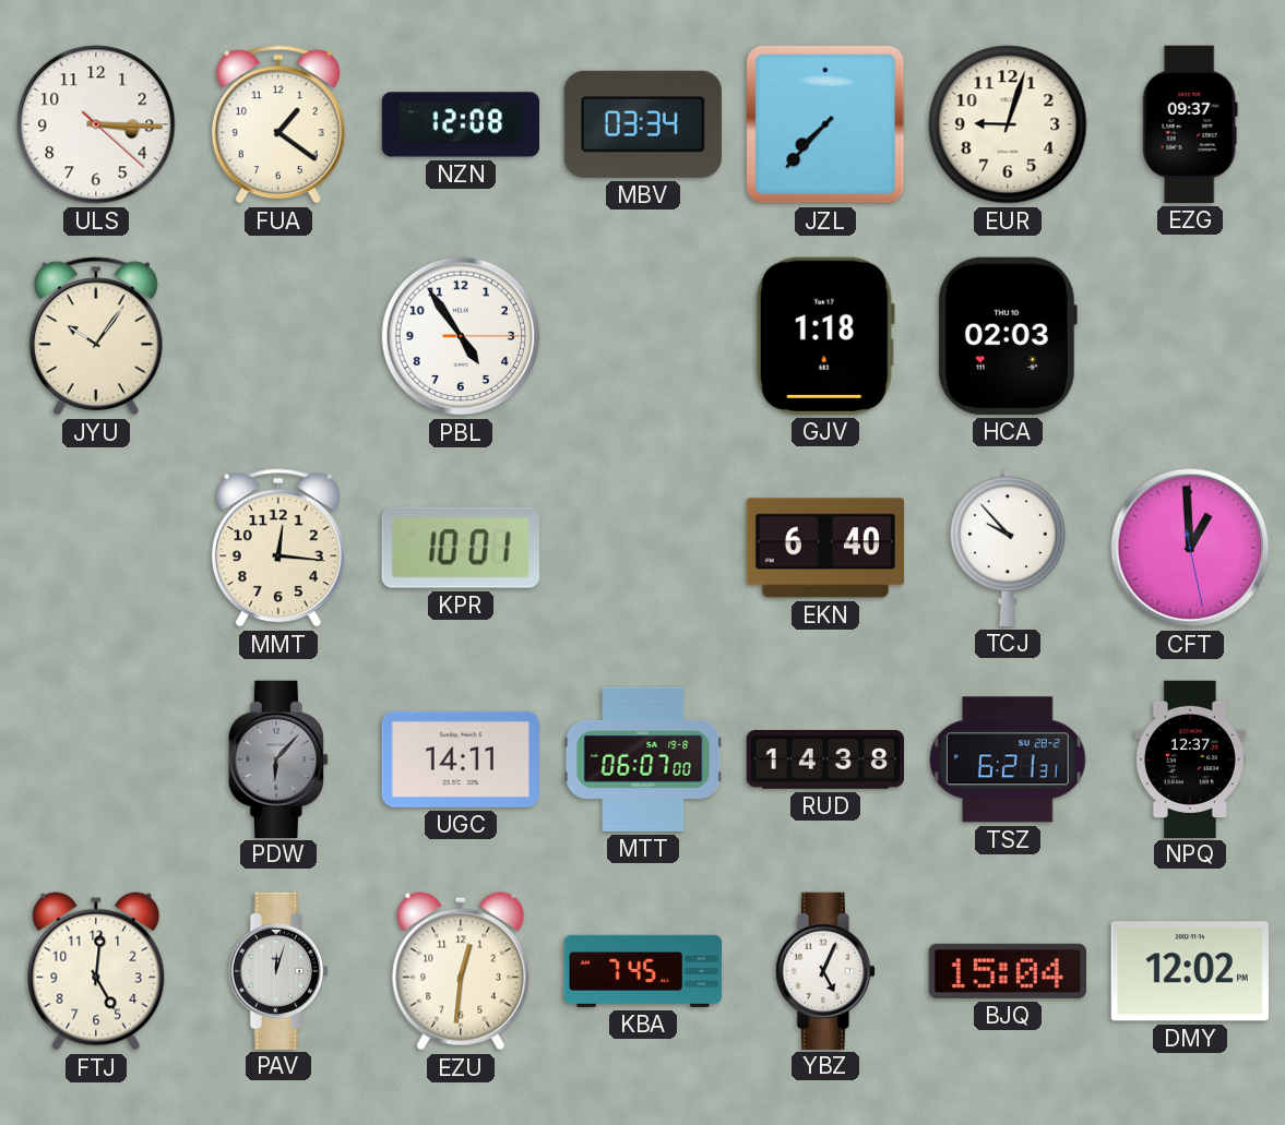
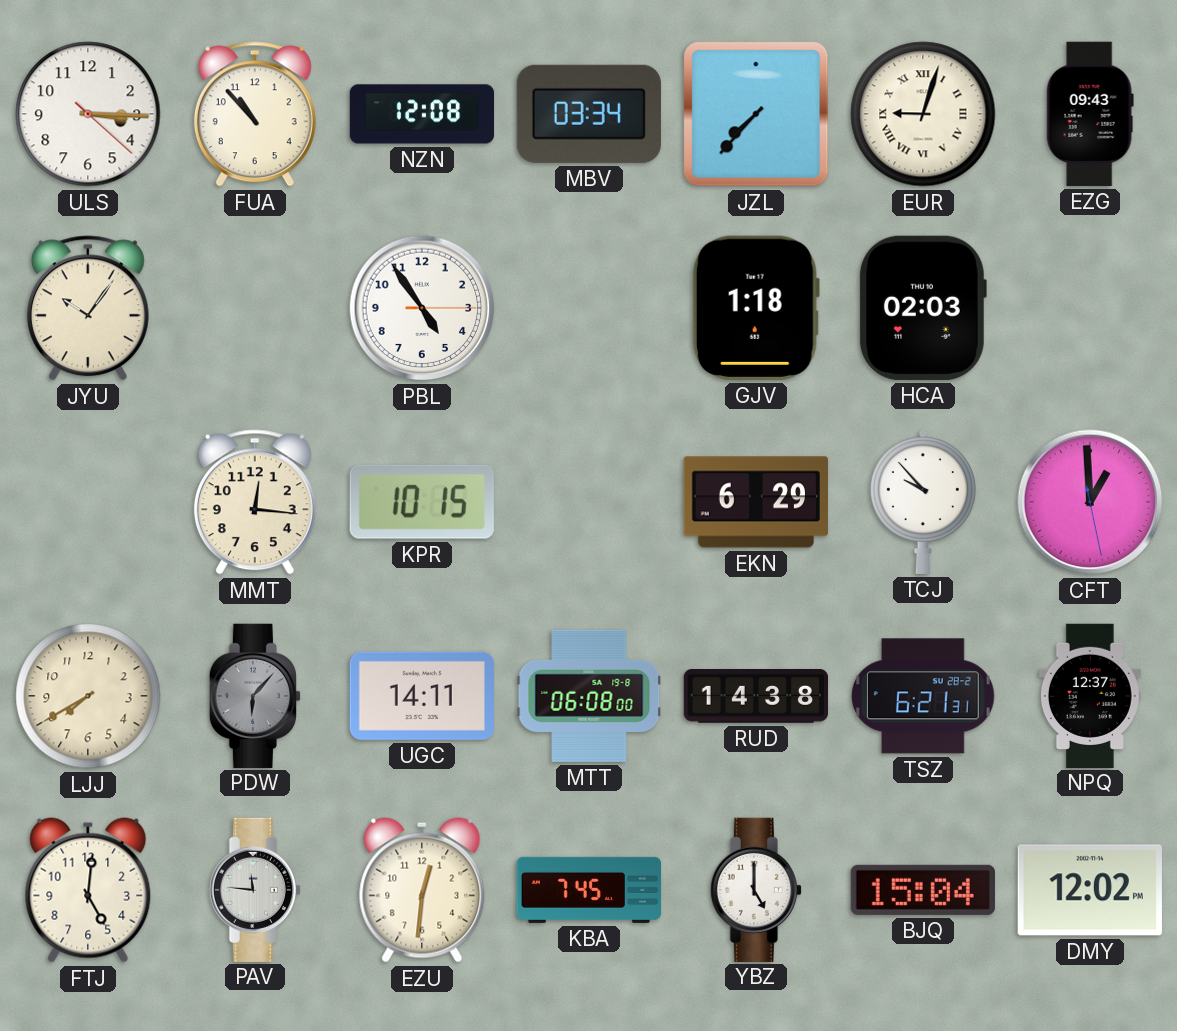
FUA: 1:21 -> 10:53
EUR numerals: Arabic -> Roman
EZG: 09:37 -> 09:43
KPR: 10:01 -> 10:15
EKN: 6:40 -> 6:29
LJJ: none -> 7:40
MTT: 06:07 -> 06:08
PAV: 12:03 -> 11:46
YBZ: 5:04 -> 5:00
